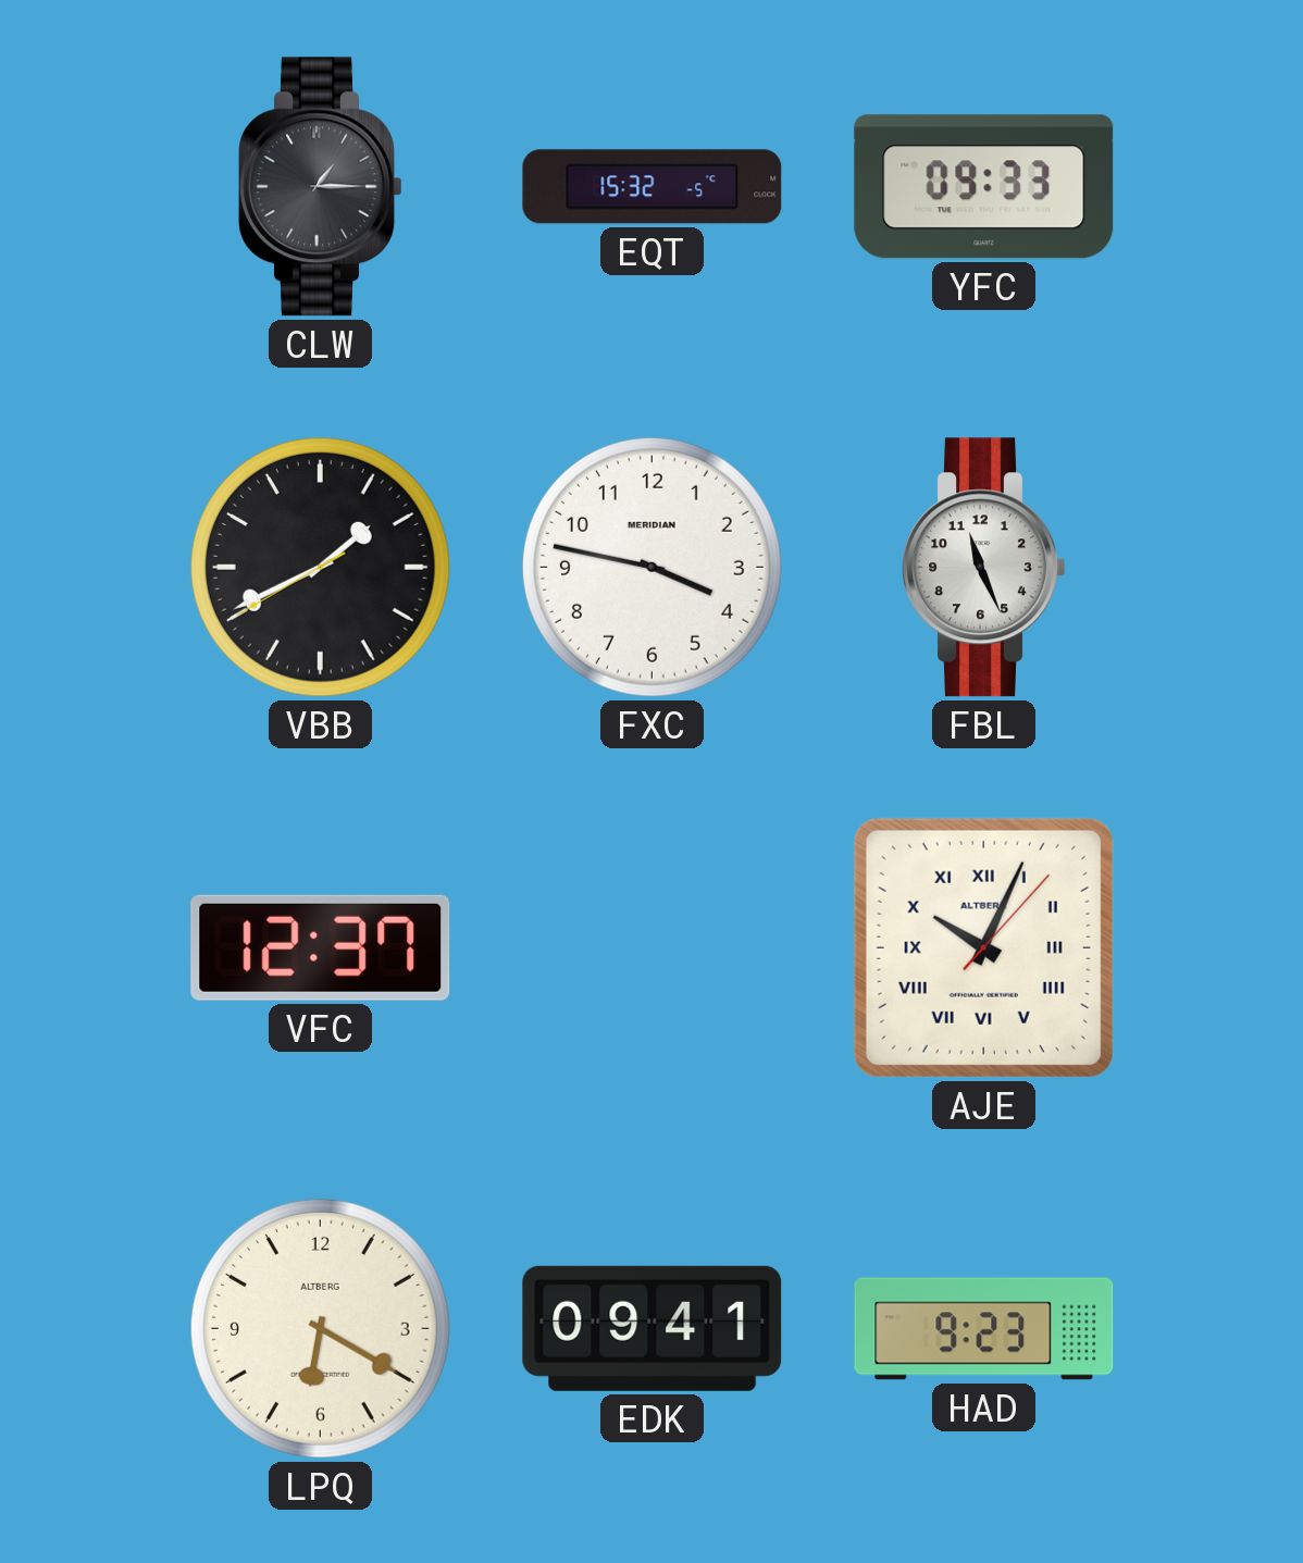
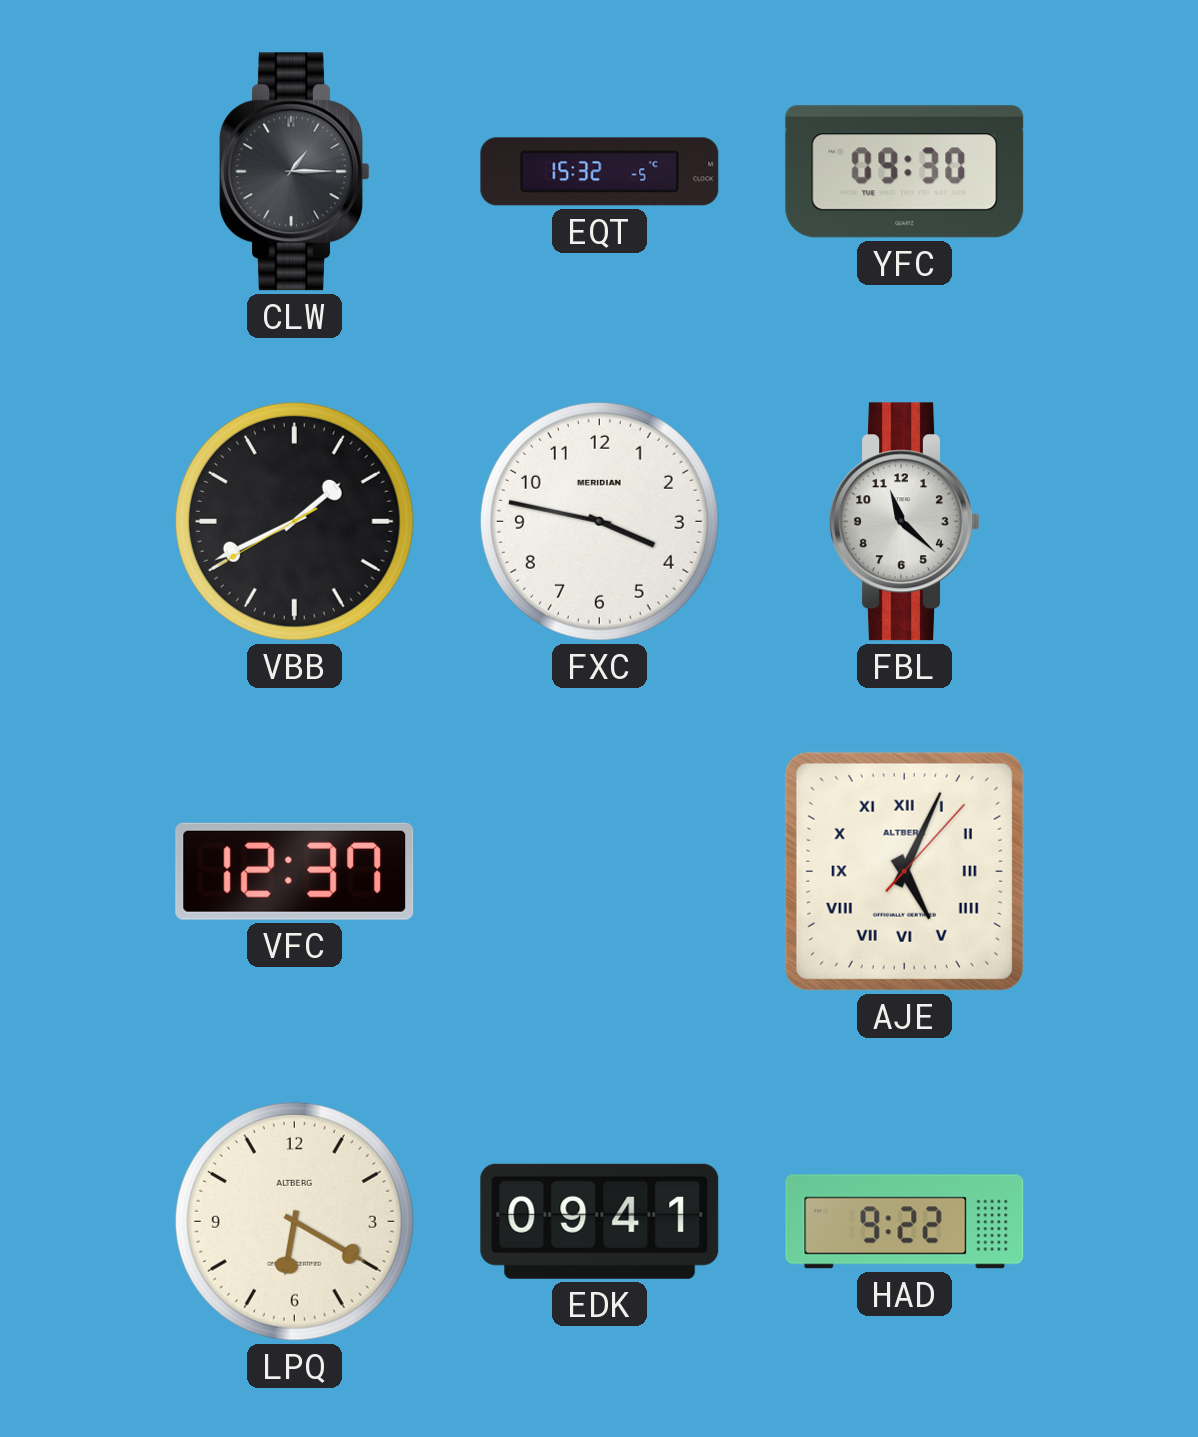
YFC: 09:33 -> 09:30
FBL: 11:26 -> 11:22
AJE: 10:04 -> 5:04
HAD: 9:23 -> 9:22
